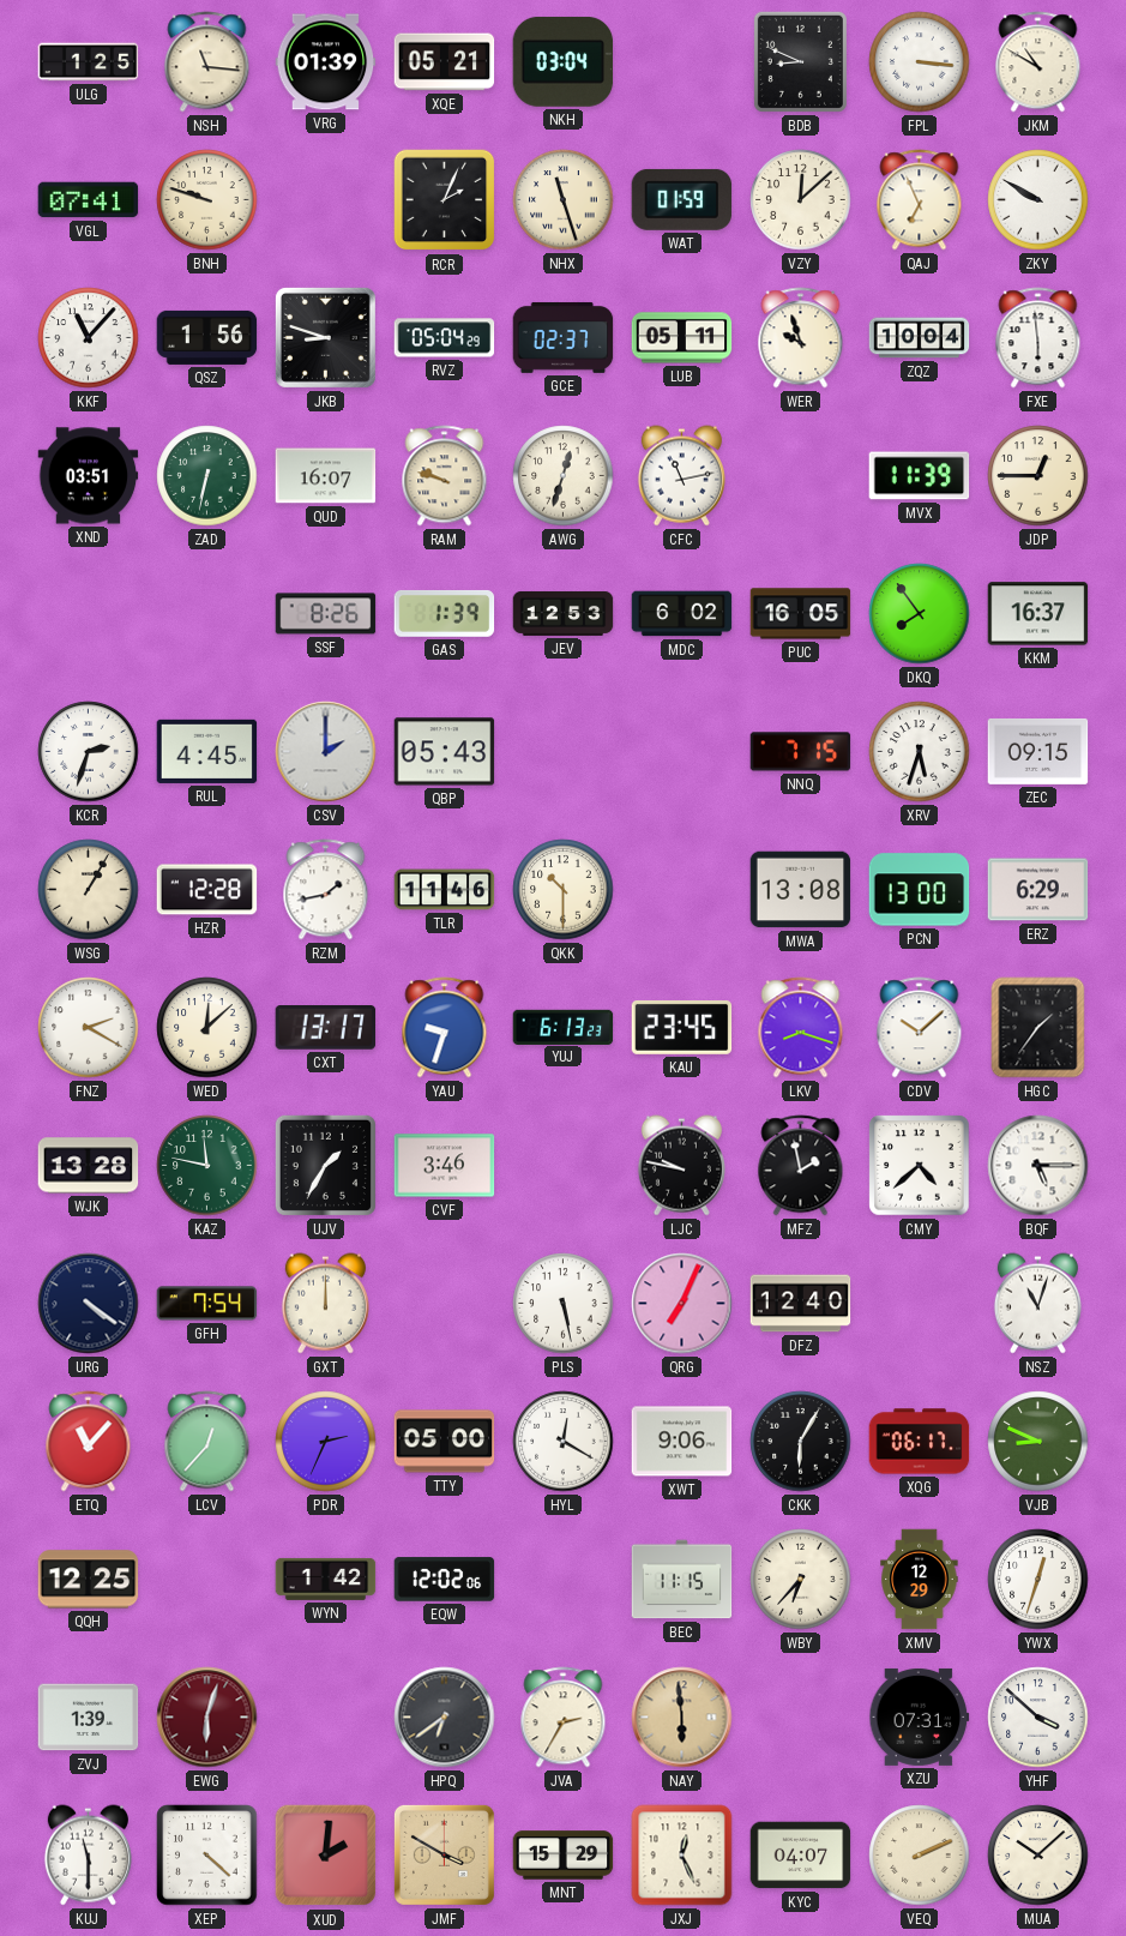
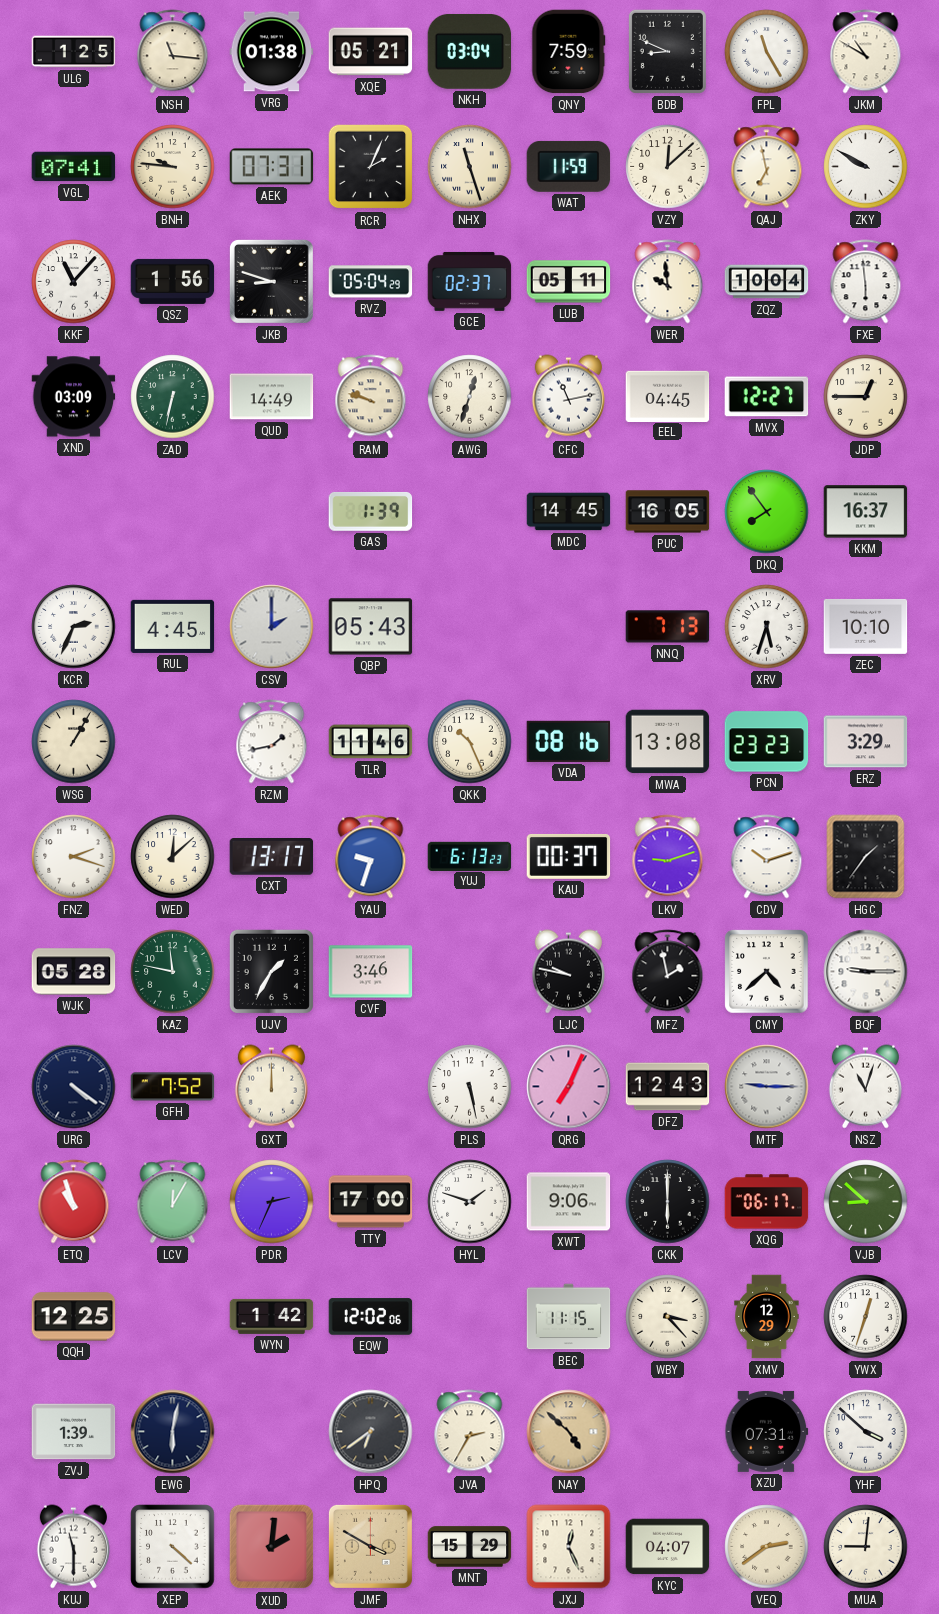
VRG: 01:39 -> 01:38
QNY: none -> 7:59
FPL: 3:16 -> 11:25
BNH: 9:48 -> 9:46
AEK: none -> 07:31
WAT: 01:59 -> 11:59
QAJ: 6:56 -> 6:58
WER: 9:57 -> 9:59
XND: 03:51 -> 03:09
QUD: 16:07 -> 14:49
EEL: none -> 04:45
MVX: 11:39 -> 12:27
SSF: 8:26 -> none
JEV: 12:53 -> none
MDC: 6:02 -> 14:45
KCR: 2:33 -> 2:34
NNQ: 7:15 -> 7:13
ZEC: 09:15 -> 10:10
HZR: 12:28 -> none
QKK: 10:30 -> 10:26
VDA: none -> 08:16
PCN: 13:00 -> 23:23
ERZ: 6:29 -> 3:29
FNZ: 2:20 -> 2:18
KAU: 23:45 -> 00:37
LKV: 8:18 -> 9:12
CDV: 10:08 -> 10:12
WJK: 13:28 -> 05:28
BQF: 5:15 -> 9:15
GFH: 7:54 -> 7:52
DFZ: 12:40 -> 12:43
MTF: none -> 9:15
ETQ: 11:07 -> 10:57
LCV: 12:37 -> 12:05
TTY: 05:00 -> 17:00
HYL: 12:20 -> 1:48
CKK: 6:05 -> 6:00
VJB: 8:49 -> 8:52
WBY: 6:37 -> 3:23
EWG: 6:03 -> 6:02
EWG dial: burgundy -> navy
NAY: 5:59 -> 4:52
VEQ: 2:11 -> 2:39
MUA: 10:08 -> 9:01
